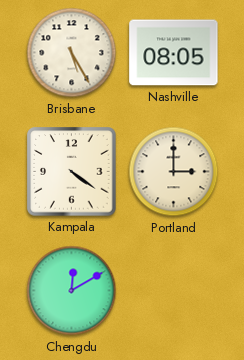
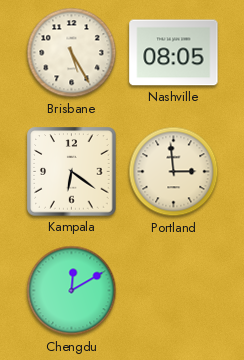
Kampala: 4:21 -> 6:21
Portland: 3:00 -> 2:59
